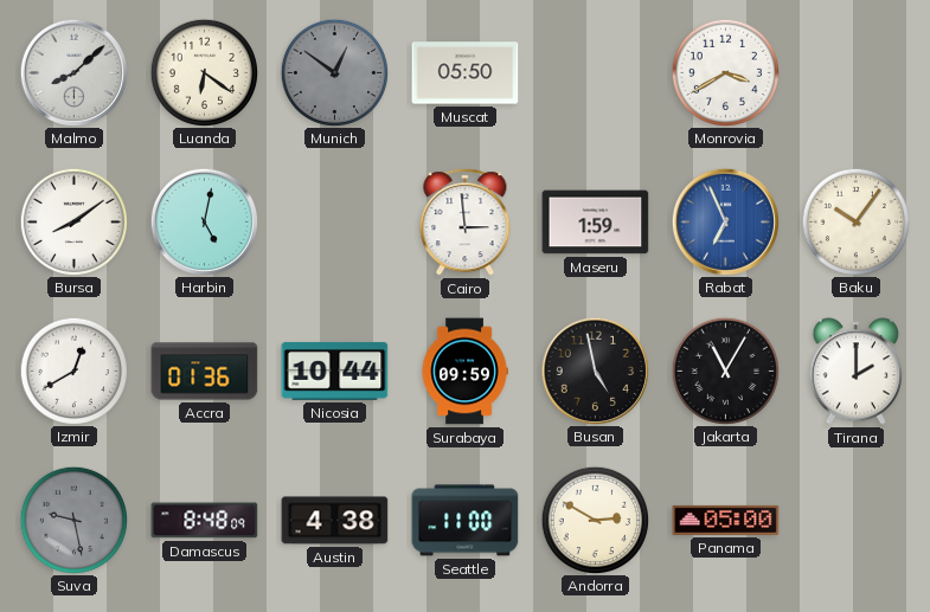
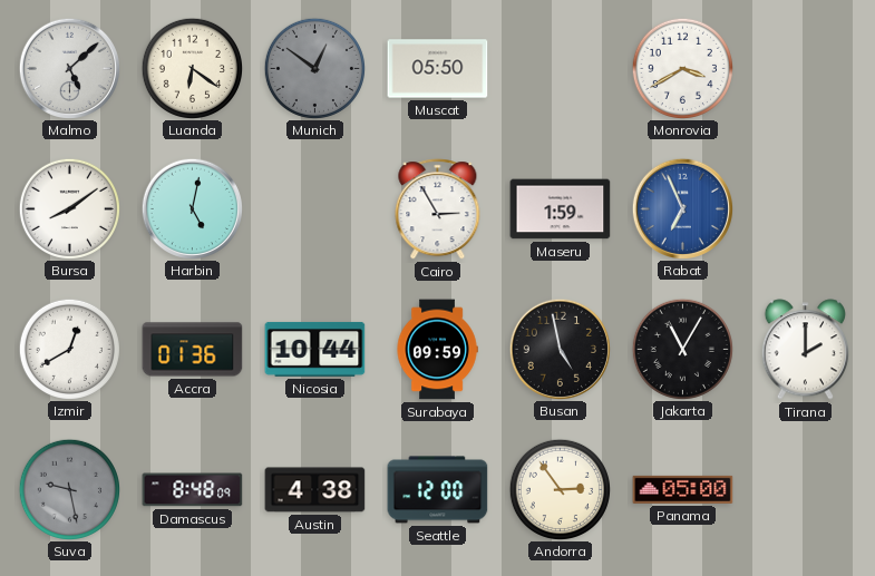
Malmo: 8:08 -> 5:08
Cairo: 2:59 -> 2:55
Baku: 10:06 -> none
Seattle: 11:00 -> 12:00
Andorra: 2:50 -> 2:54
